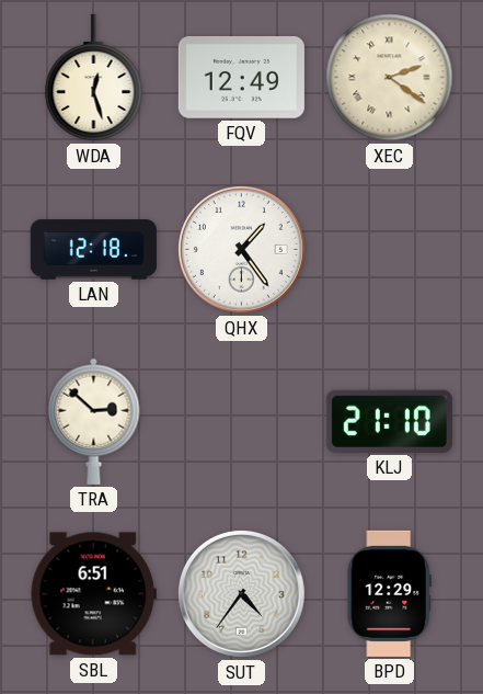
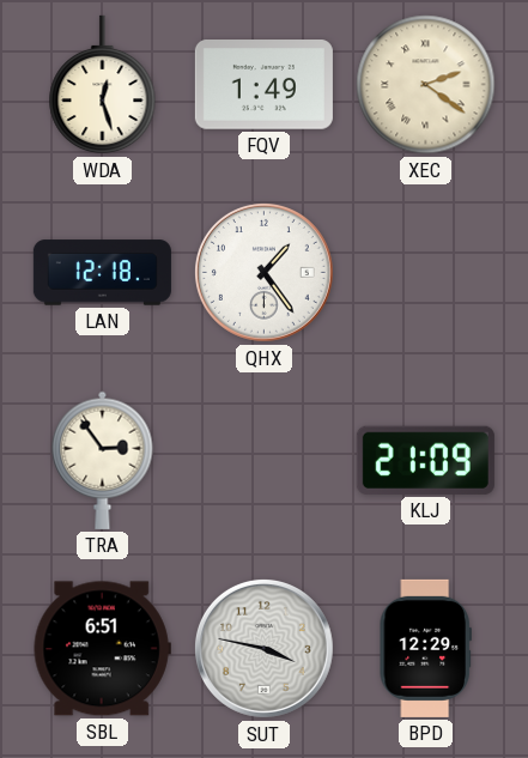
FQV: 12:49 -> 1:49
TRA: 2:52 -> 2:54
KLJ: 21:10 -> 21:09
SUT: 4:36 -> 3:47
